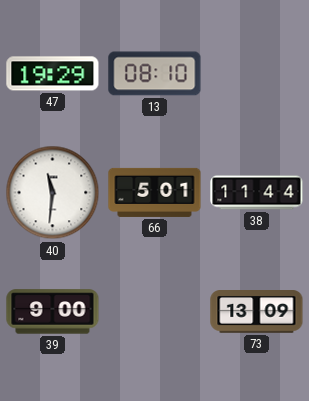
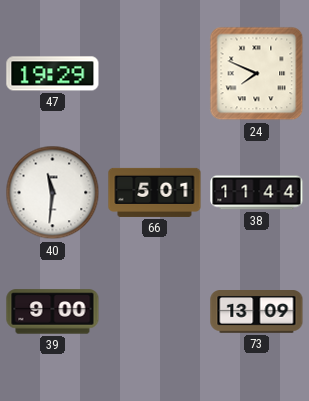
13: 08:10 -> none
24: none -> 7:49
